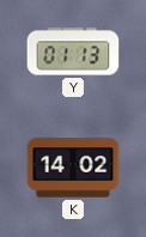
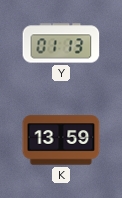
K: 14:02 -> 13:59
